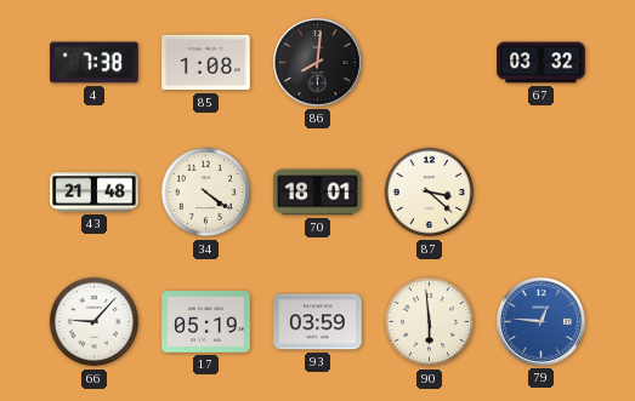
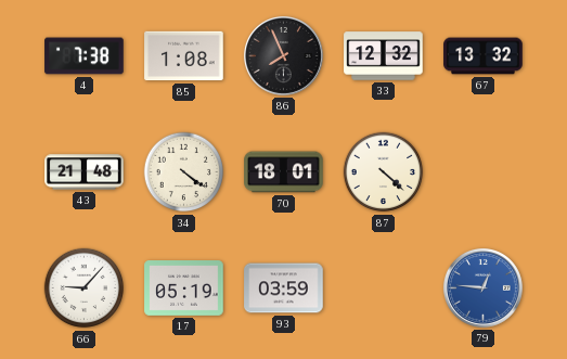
86: 8:01 -> 7:56
33: none -> 12:32
67: 03:32 -> 13:32
87: 3:22 -> 4:22
90: 5:59 -> none
